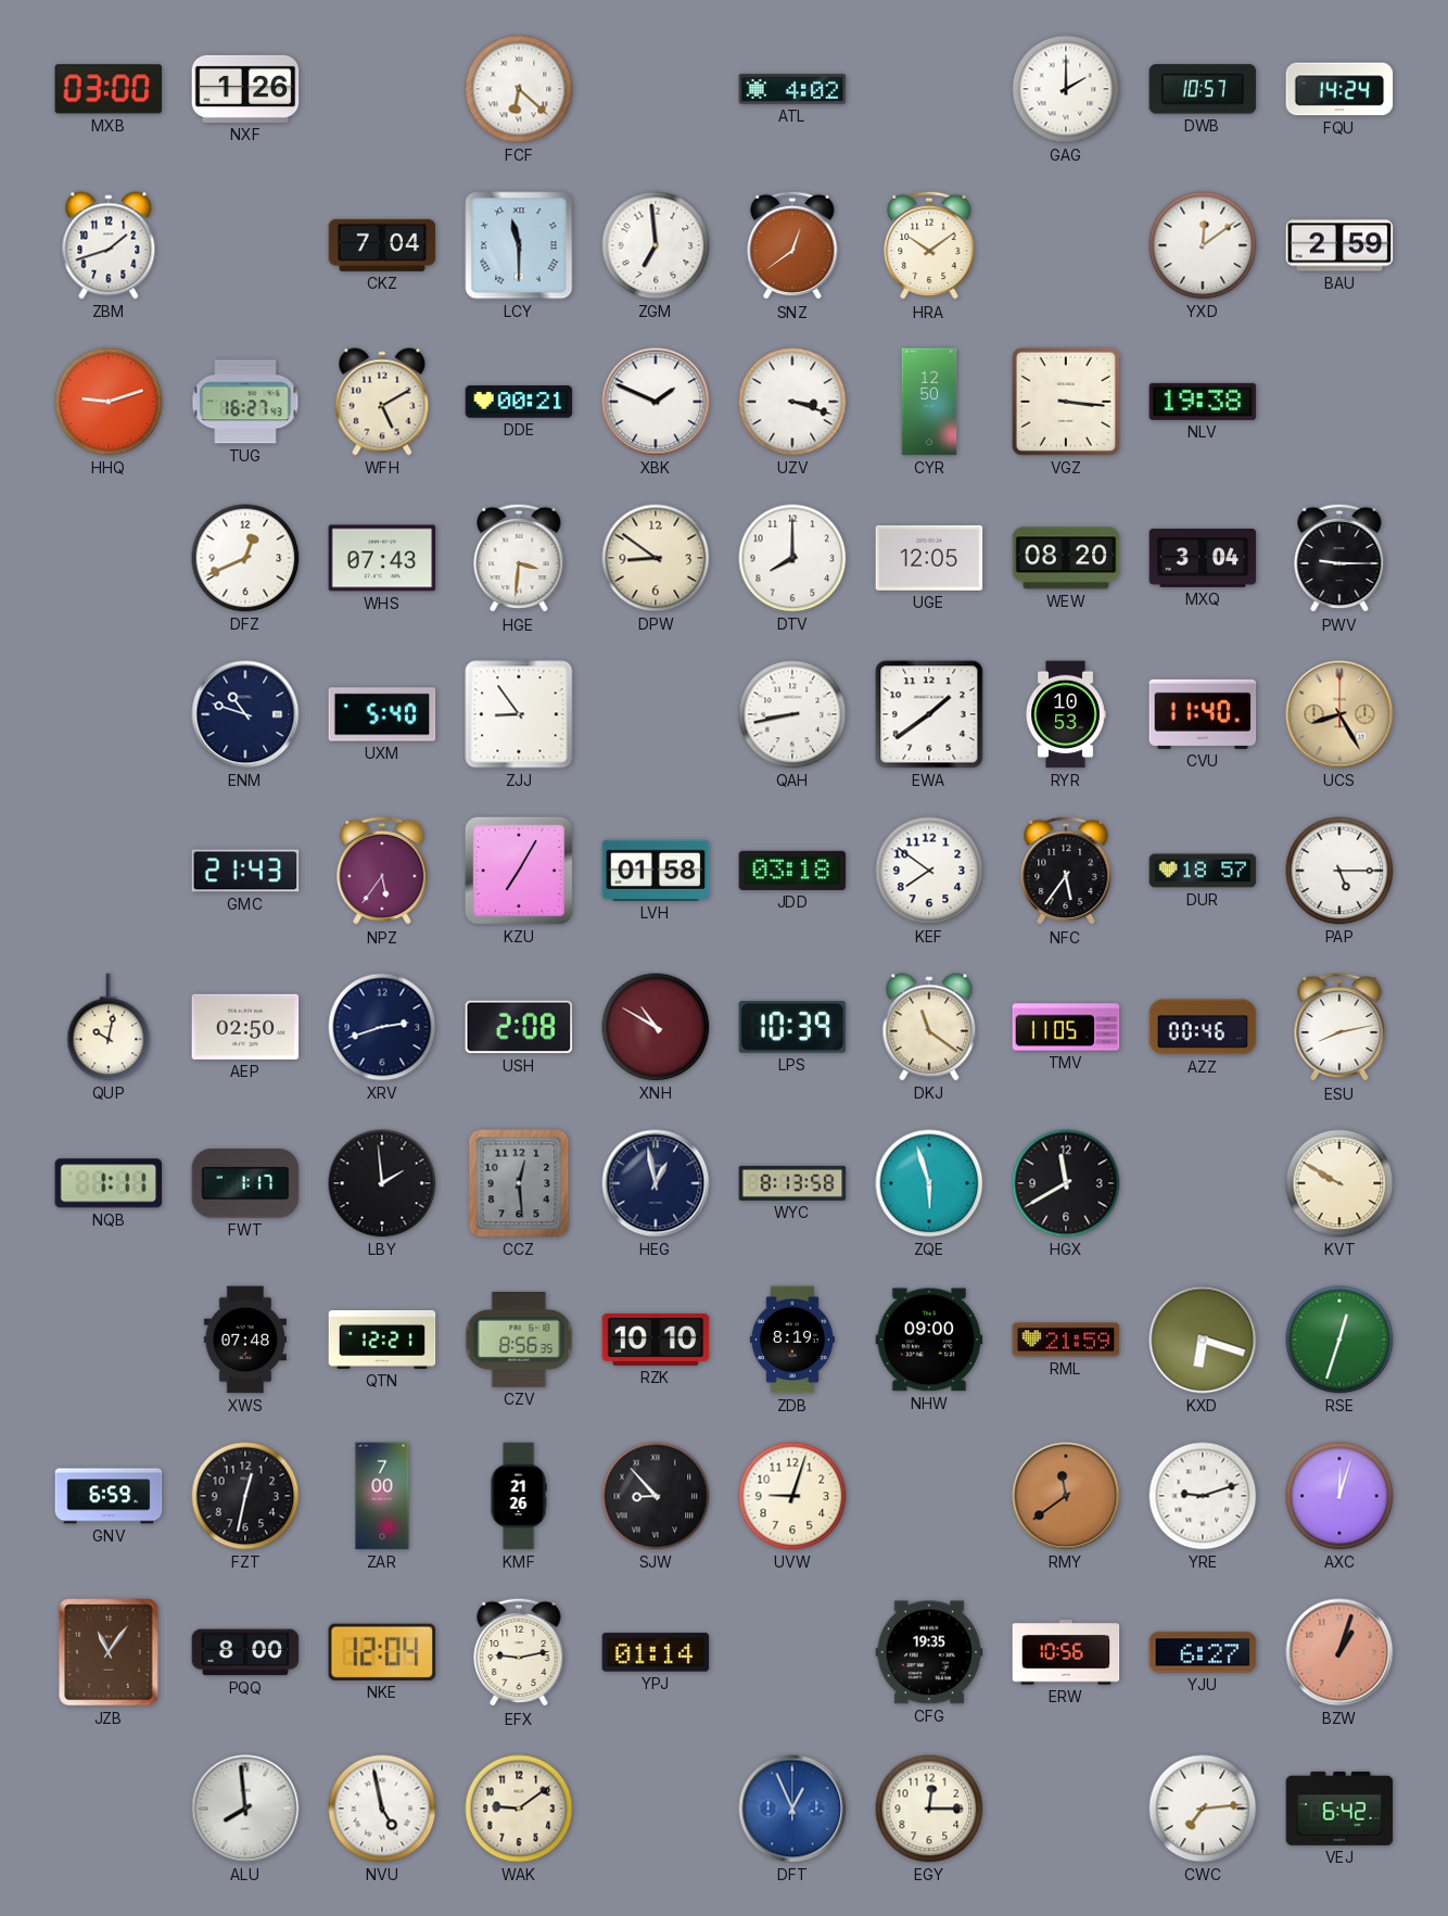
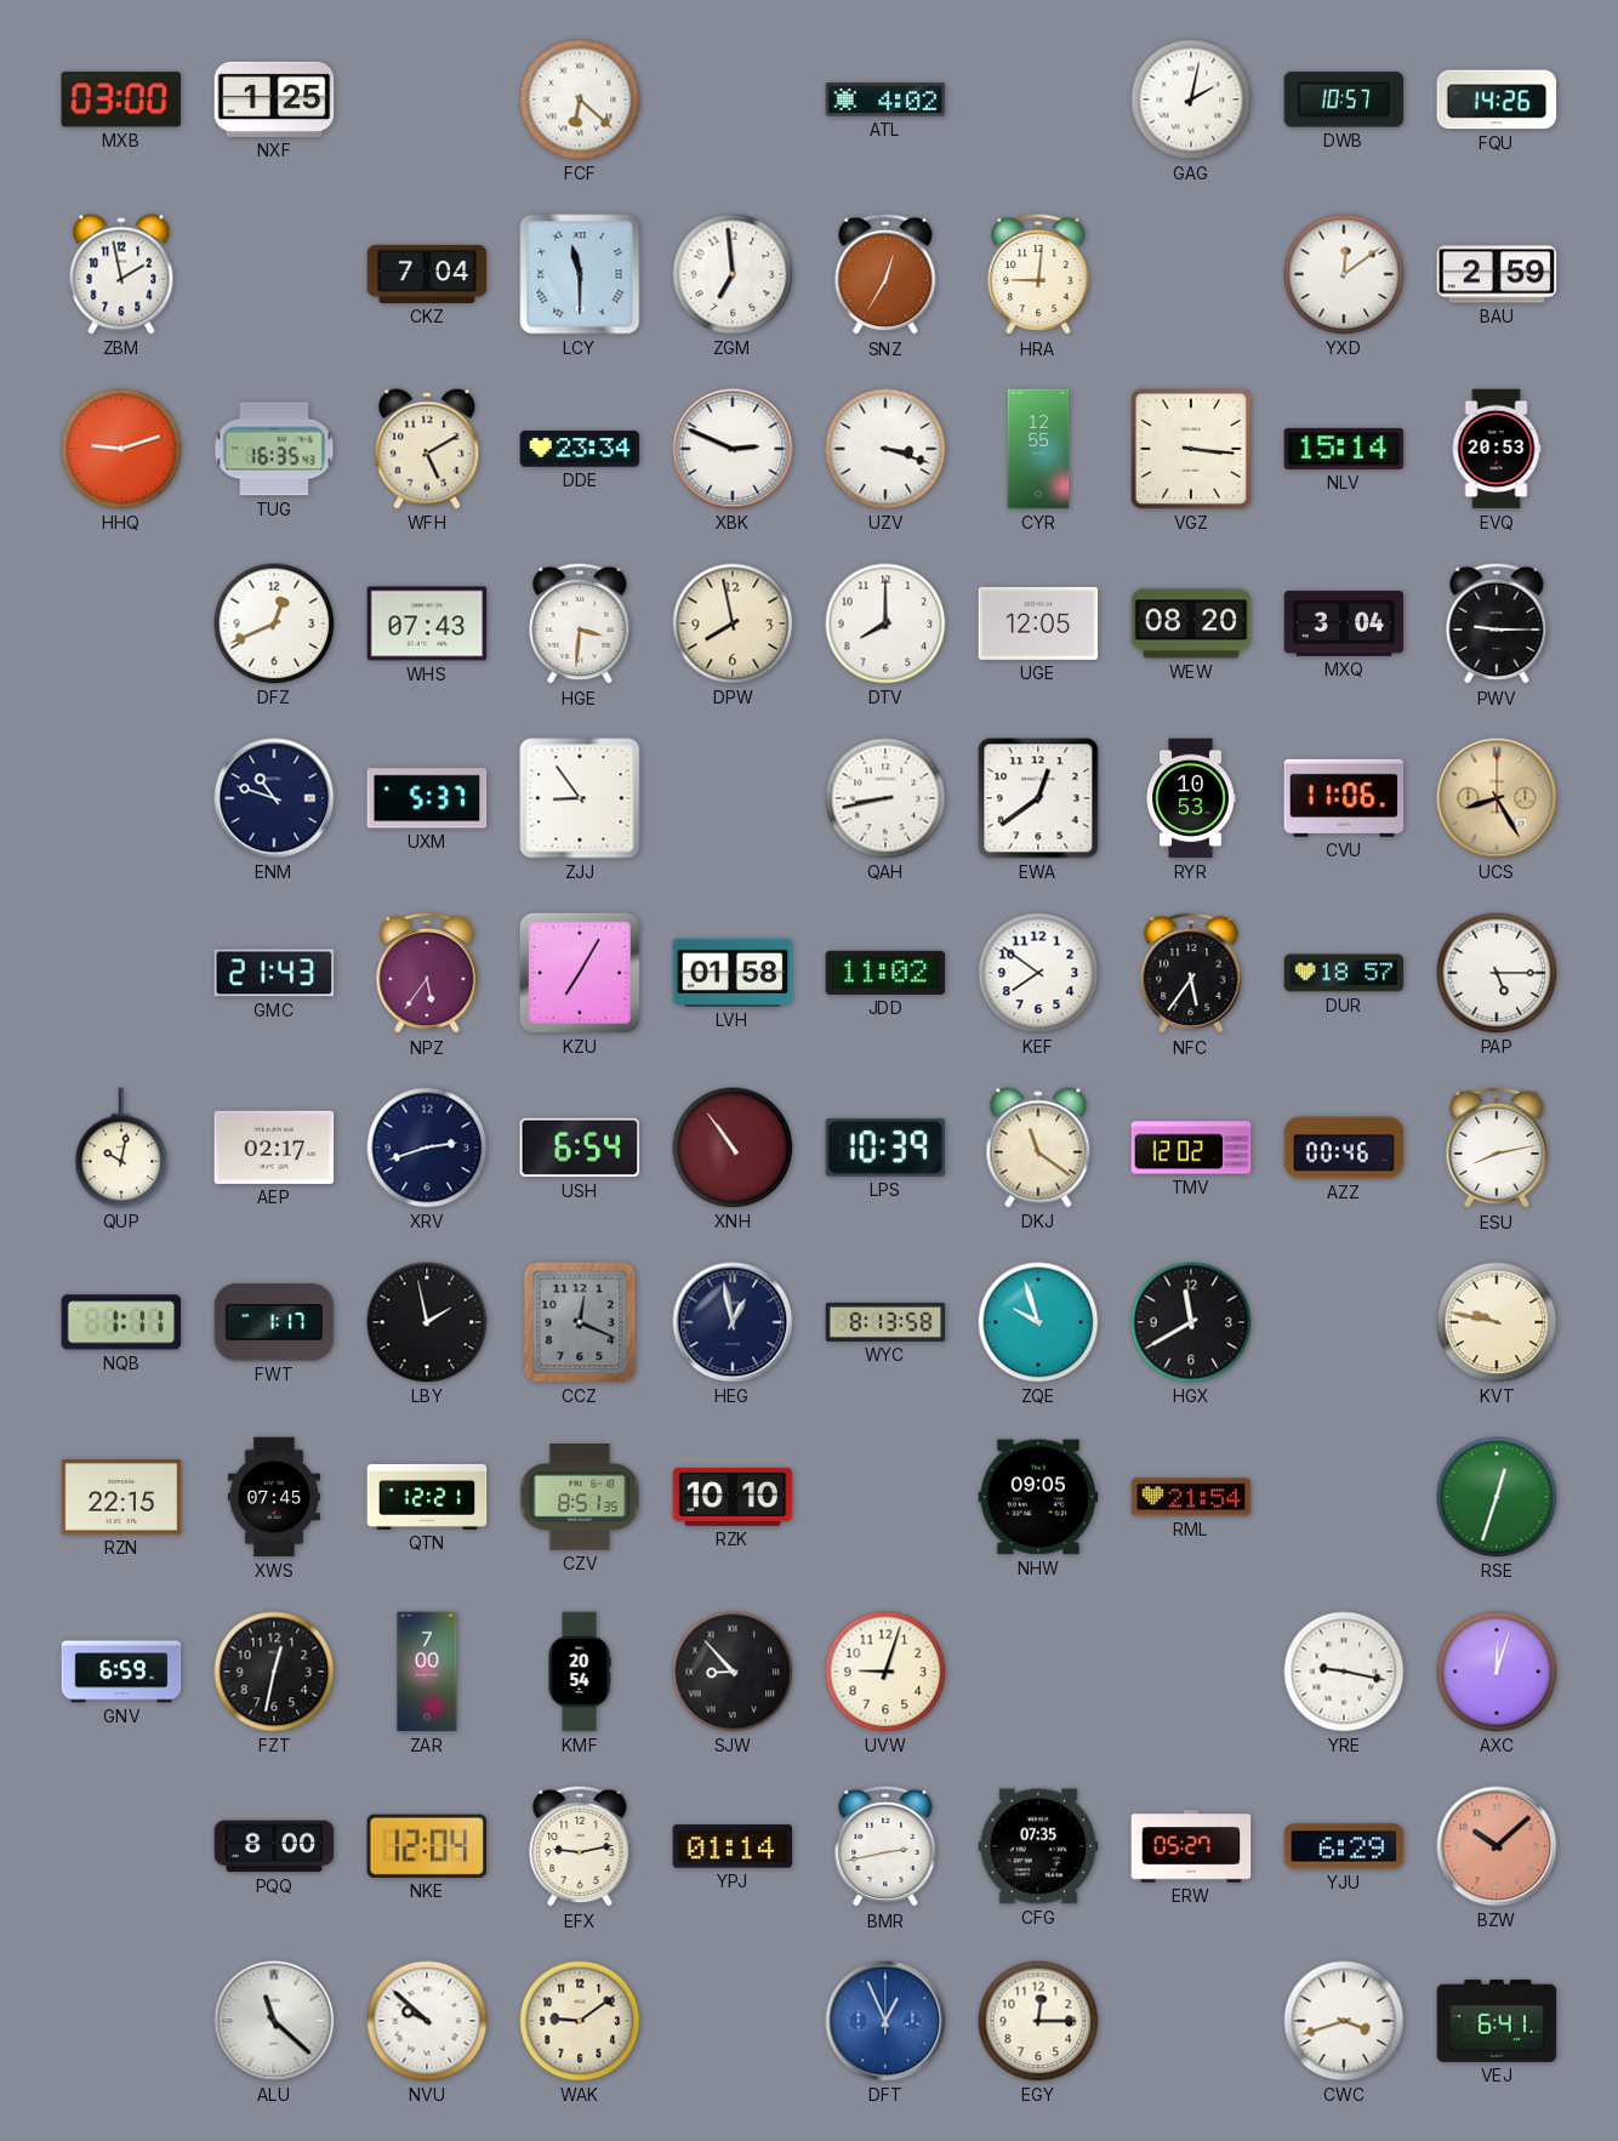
NXF: 1:26 -> 1:25
GAG: 2:00 -> 2:02
FQU: 14:24 -> 14:26
ZBM: 1:42 -> 1:58
SNZ: 12:39 -> 12:35
HRA: 10:09 -> 9:01
TUG: 16:27 -> 16:35
DDE: 00:21 -> 23:34
XBK: 1:49 -> 2:49
CYR: 12:50 -> 12:55
NLV: 19:38 -> 15:14
EVQ: none -> 20:53
DPW: 8:51 -> 7:58
UXM: 5:40 -> 5:37
EWA: 1:39 -> 12:39
CVU: 11:40 -> 11:06
JDD: 03:18 -> 11:02
AEP: 02:50 -> 02:17
USH: 2:08 -> 6:54
XNH: 10:50 -> 10:54
TMV: 11:05 -> 12:02
LBY: 1:59 -> 1:58
CCZ: 12:29 -> 12:19
ZQE: 5:57 -> 9:57
KVT: 9:50 -> 9:47
RZN: none -> 22:15
XWS: 07:48 -> 07:45
CZV: 8:56 -> 8:51
ZDB: 8:19 -> none
NHW: 09:00 -> 09:05
RML: 21:59 -> 21:54
KXD: 6:18 -> none
KMF: 21:26 -> 20:54
RMY: 11:39 -> none
YRE: 9:12 -> 9:17
JZB: 11:06 -> none
BMR: none -> 2:43
CFG: 19:35 -> 07:35
ERW: 10:56 -> 05:27
YJU: 6:27 -> 6:29
BZW: 1:03 -> 10:08
ALU: 7:59 -> 11:22
NVU: 4:58 -> 9:52
CWC: 7:14 -> 3:42
VEJ: 6:42 -> 6:41
